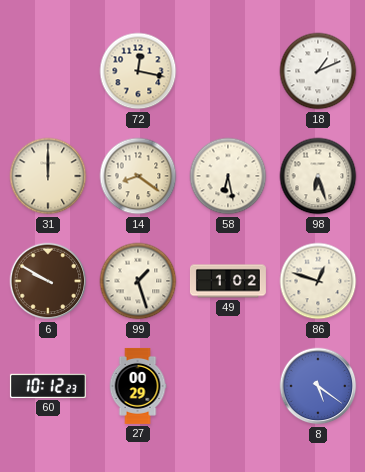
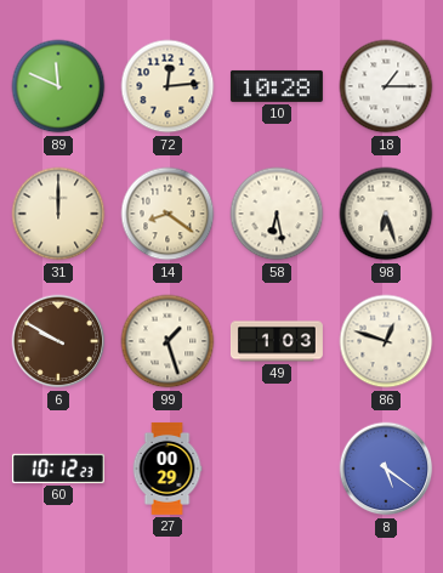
89: none -> 11:49
72: 12:17 -> 12:14
10: none -> 10:28
18: 1:11 -> 1:15
49: 1:02 -> 1:03
